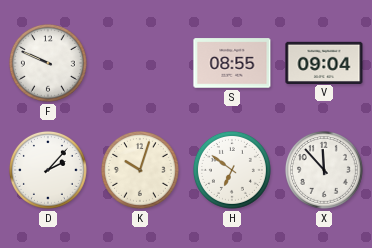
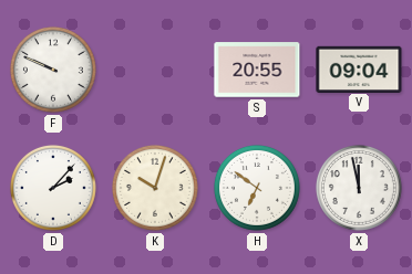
S: 08:55 -> 20:55
X: 11:53 -> 11:58
